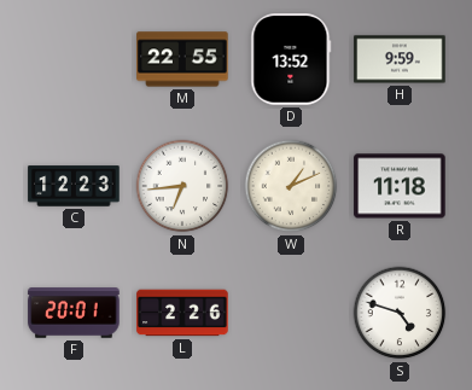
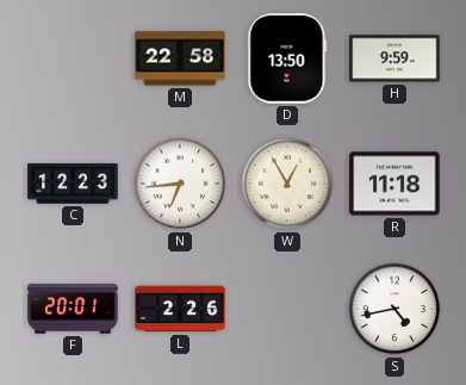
M: 22:55 -> 22:58
D: 13:52 -> 13:50
W: 1:11 -> 12:55
S: 4:48 -> 4:43
